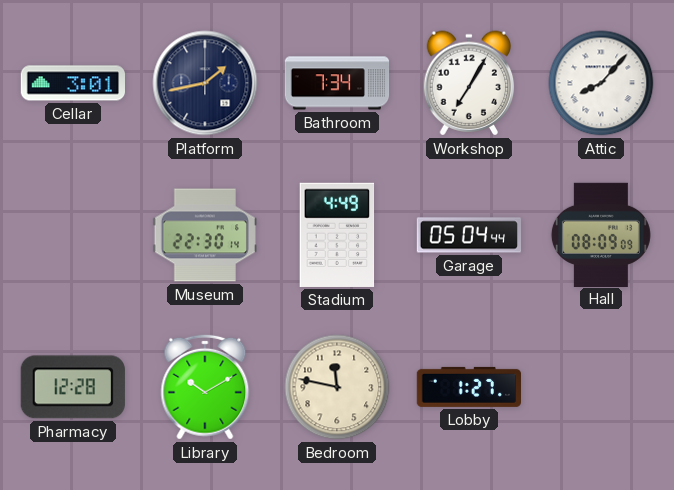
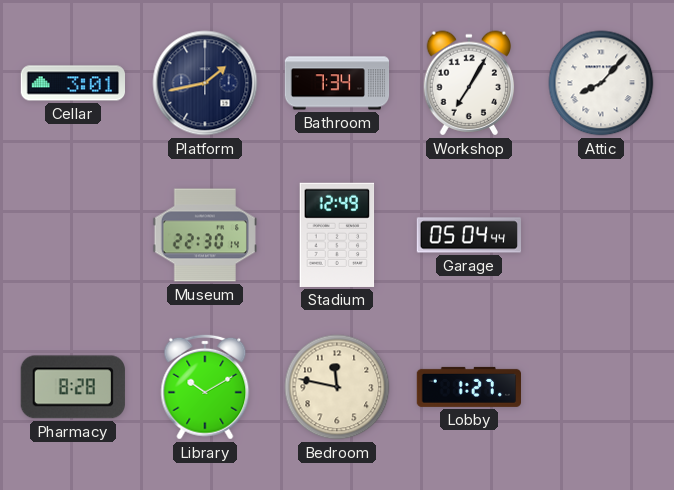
Stadium: 4:49 -> 12:49
Hall: 08:09 -> none
Pharmacy: 12:28 -> 8:28
